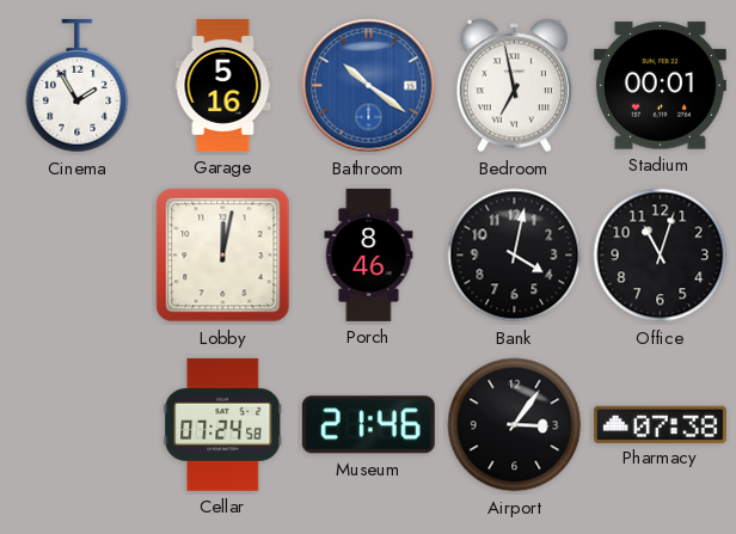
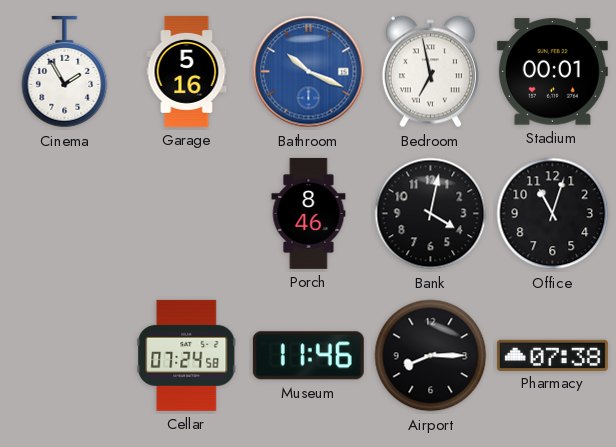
Bathroom: 10:21 -> 10:19
Lobby: 12:02 -> none
Museum: 21:46 -> 11:46
Airport: 3:06 -> 8:15
